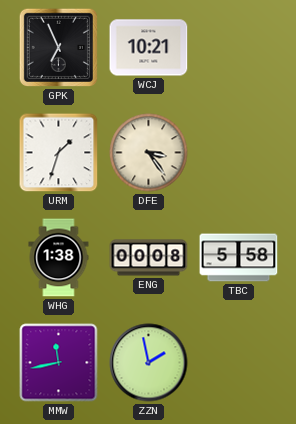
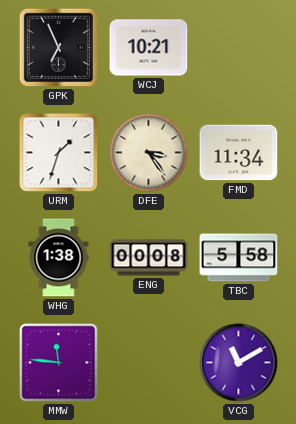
FMD: none -> 11:34
MMW: 11:43 -> 11:46
ZZN: 1:58 -> none
VCG: none -> 11:10
